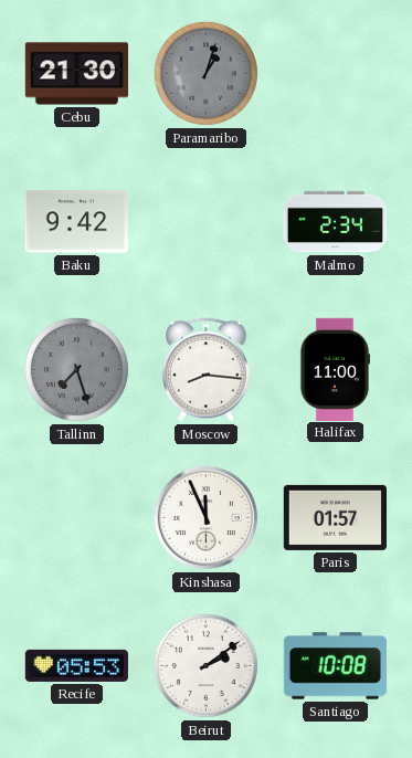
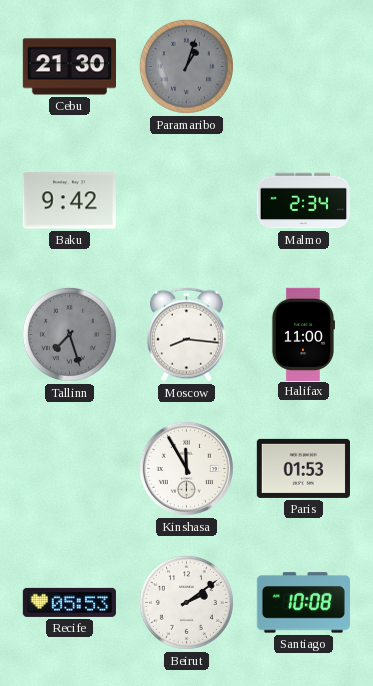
Kinshasa: 11:56 -> 11:55
Paris: 01:57 -> 01:53
